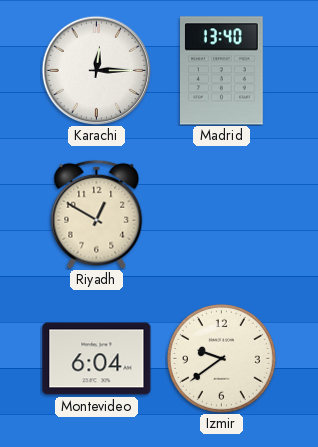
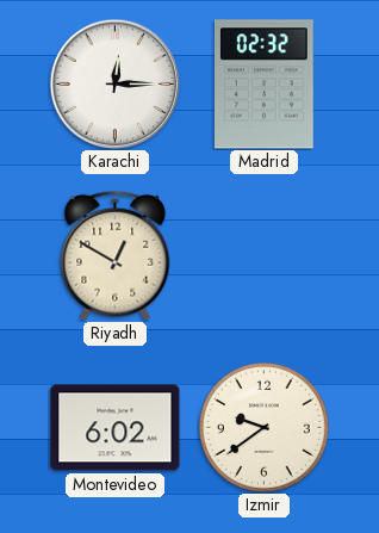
Madrid: 13:40 -> 02:32
Montevideo: 6:04 -> 6:02
